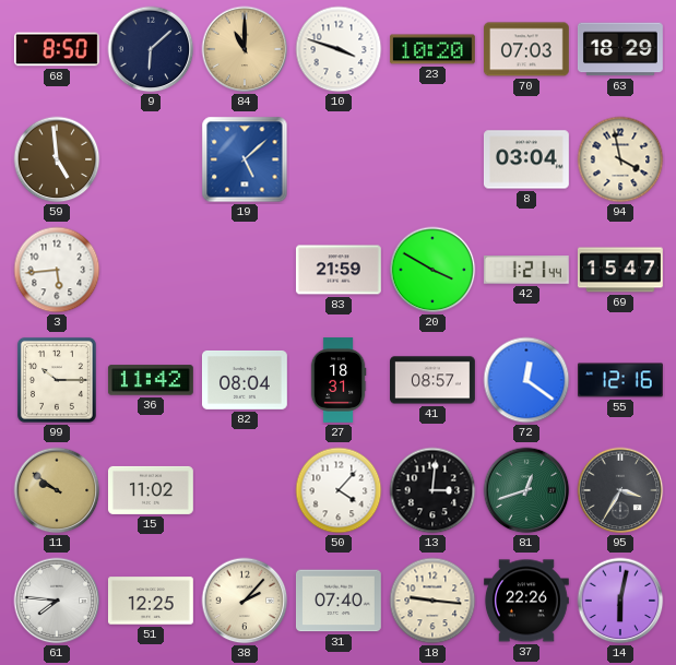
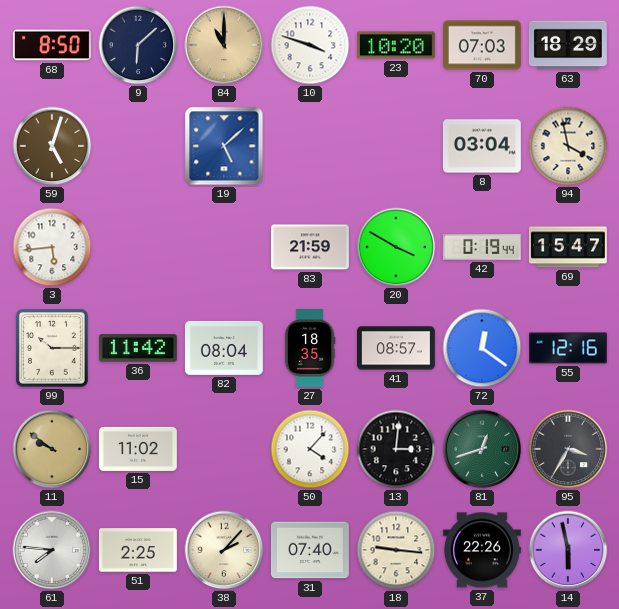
59: 4:59 -> 5:03
42: 1:21 -> 0:19
27: 18:31 -> 18:35
51: 12:25 -> 2:25
14: 6:02 -> 5:58
